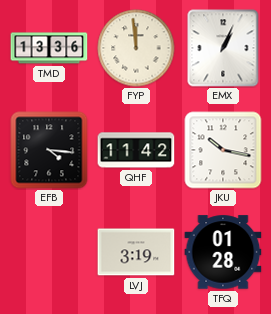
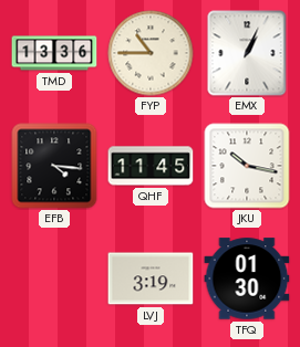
FYP: 11:59 -> 10:45
QHF: 11:42 -> 11:45
TFQ: 01:28 -> 01:30
